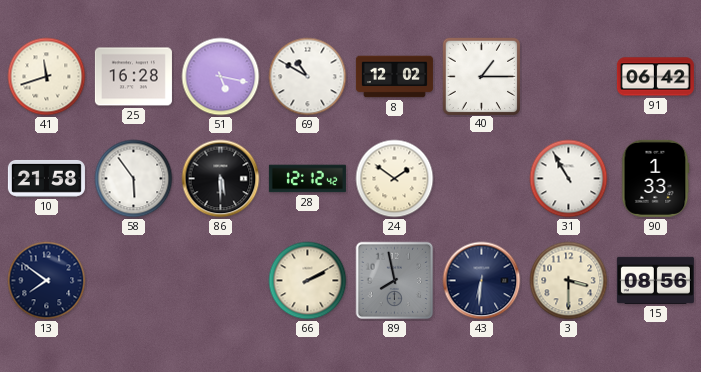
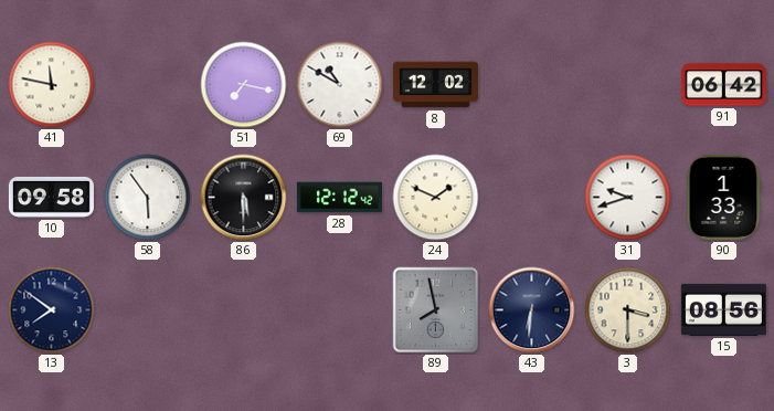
41: 11:42 -> 11:47
25: 16:28 -> none
51: 5:17 -> 7:17
40: 1:15 -> none
10: 21:58 -> 09:58
24: 1:51 -> 1:49
31: 10:55 -> 9:42
66: 2:10 -> none
